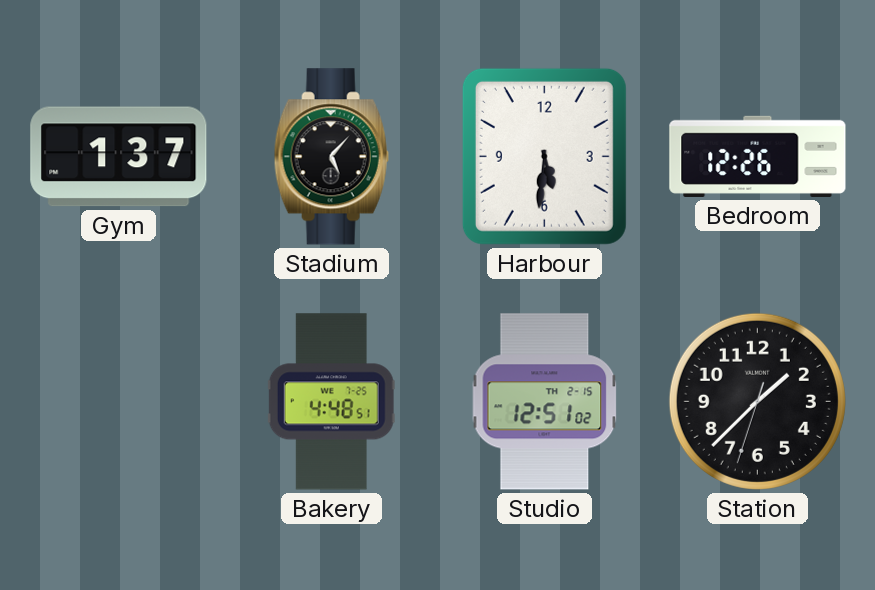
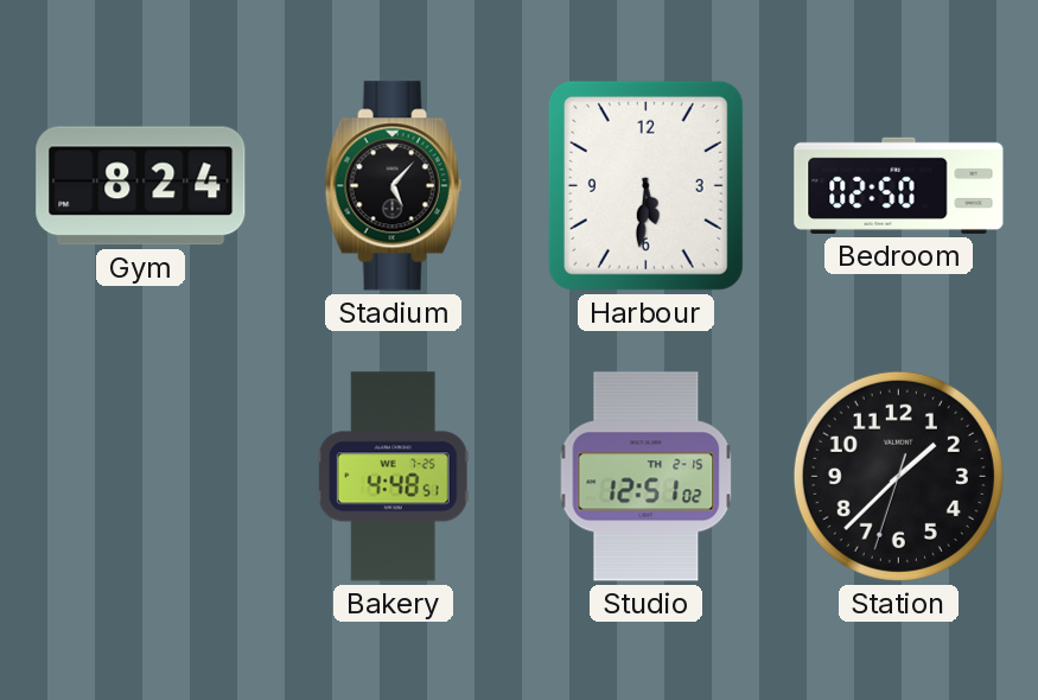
Gym: 1:37 -> 8:24
Bedroom: 12:26 -> 02:50
